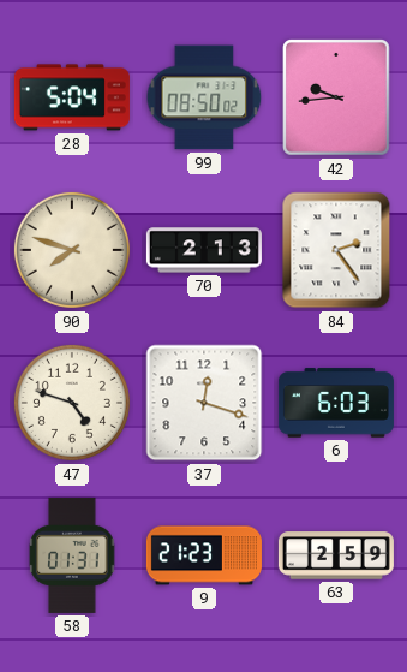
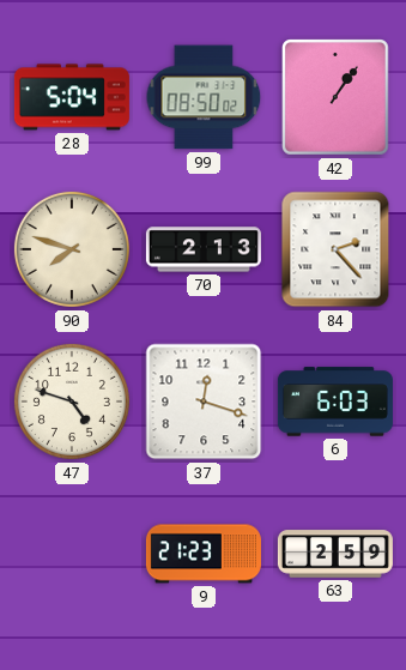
42: 9:44 -> 1:06
84: 2:24 -> 2:23
58: 01:31 -> none
